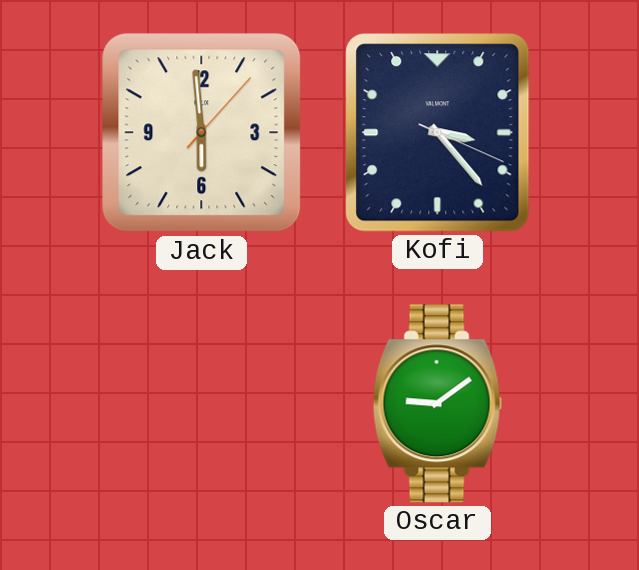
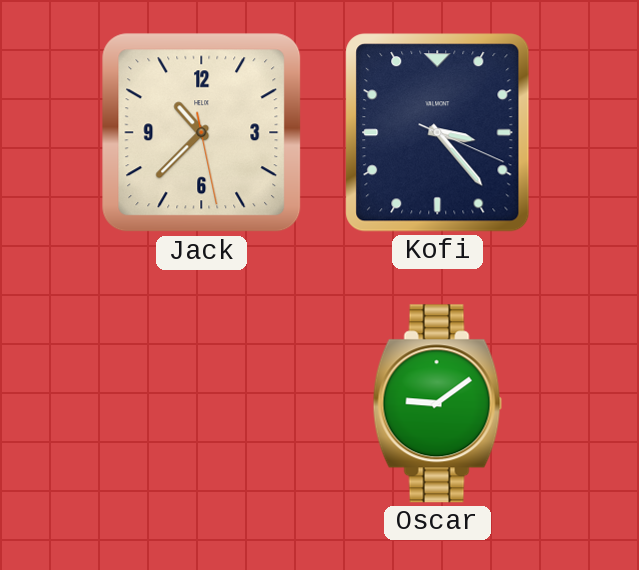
Jack: 5:59 -> 10:37
